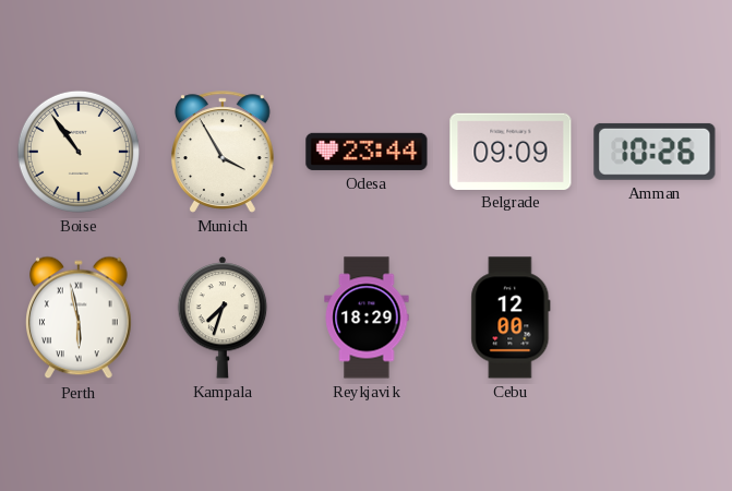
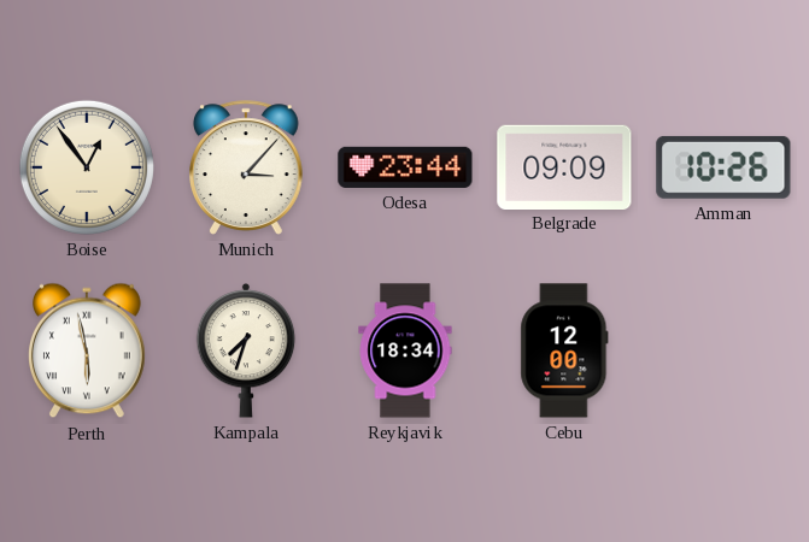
Boise: 10:54 -> 12:54
Munich: 3:55 -> 3:07
Reykjavik: 18:29 -> 18:34
